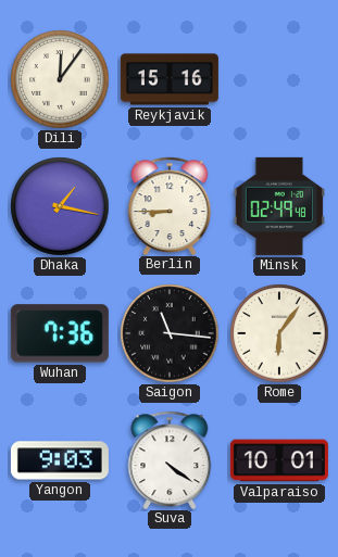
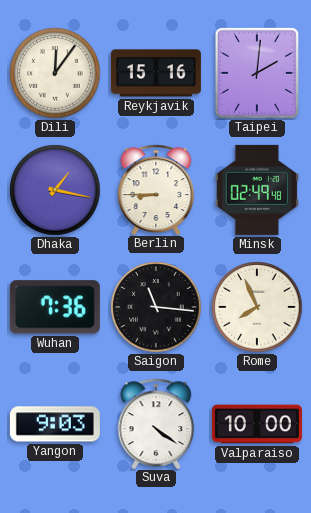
Taipei: none -> 2:01
Rome: 6:06 -> 7:56
Valparaiso: 10:01 -> 10:00
